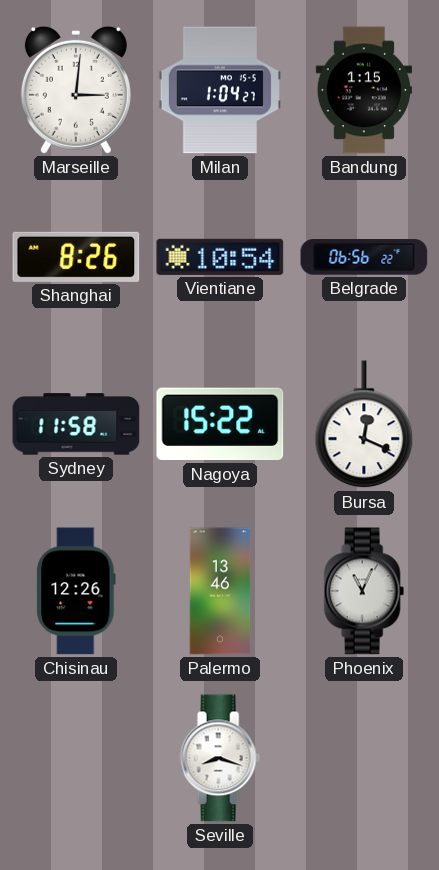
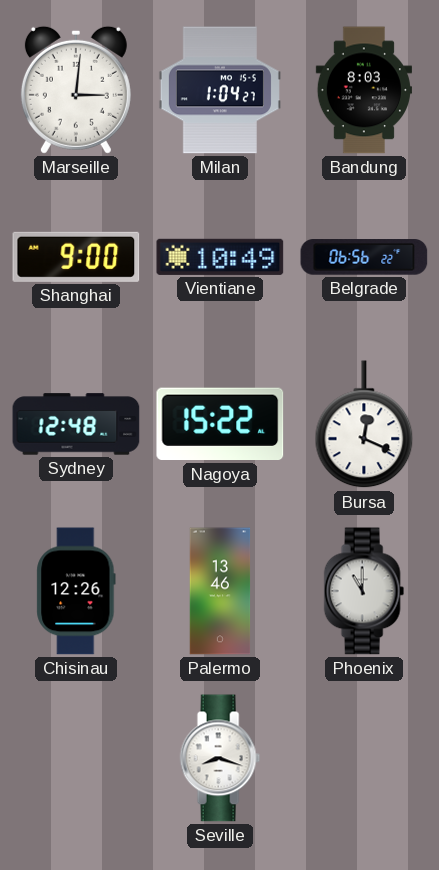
Bandung: 1:15 -> 8:03
Shanghai: 8:26 -> 9:00
Vientiane: 10:54 -> 10:49
Sydney: 11:58 -> 12:48
Phoenix: 11:04 -> 11:00
